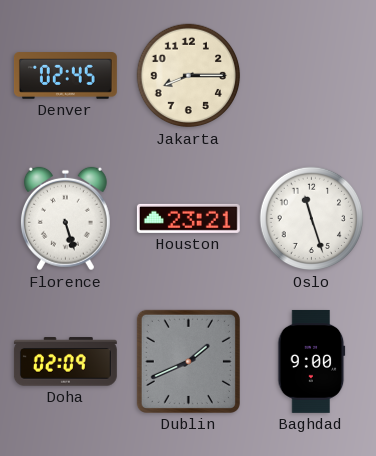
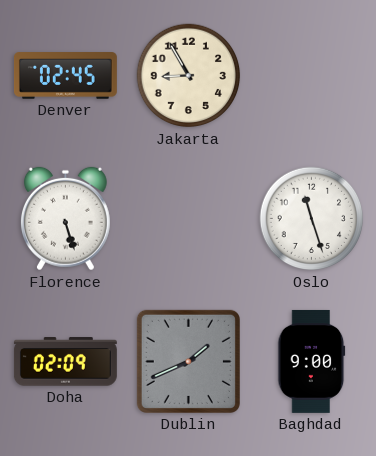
Jakarta: 8:15 -> 8:55
Houston: 23:21 -> none
